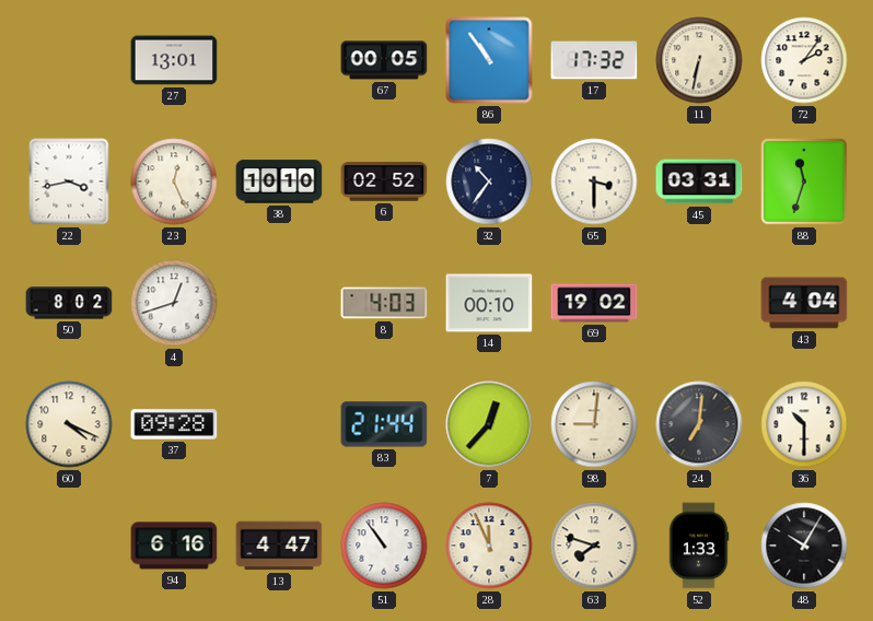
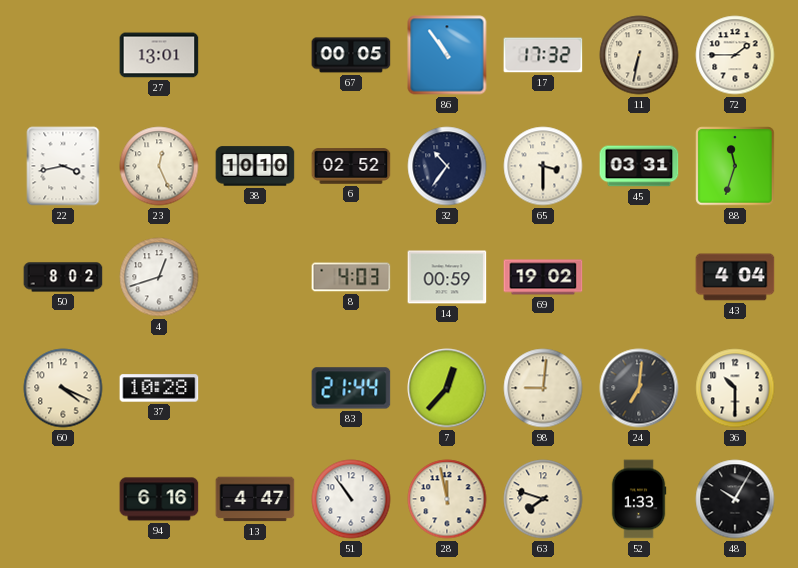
72: 2:06 -> 1:45
14: 00:10 -> 00:59
37: 09:28 -> 10:28
28: 11:56 -> 11:58
